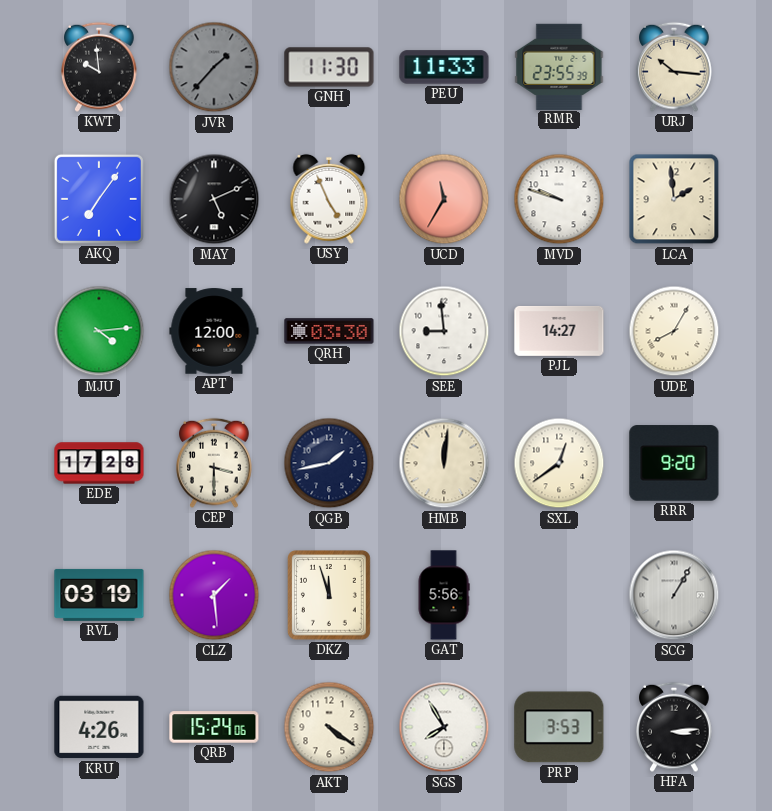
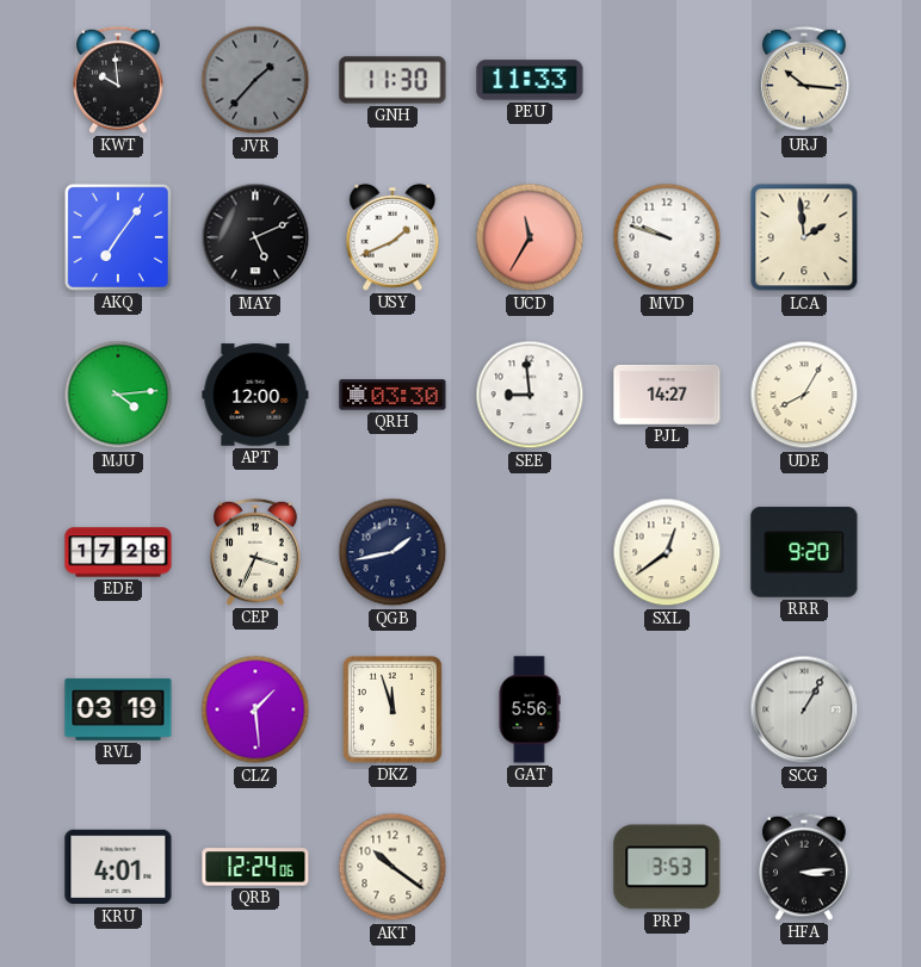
RMR: 23:55 -> none
USY: 4:56 -> 1:41
CEP: 3:30 -> 3:34
HMB: 12:01 -> none
KRU: 4:26 -> 4:01
QRB: 15:24 -> 12:24
AKT: 4:21 -> 10:21
SGS: 7:55 -> none
